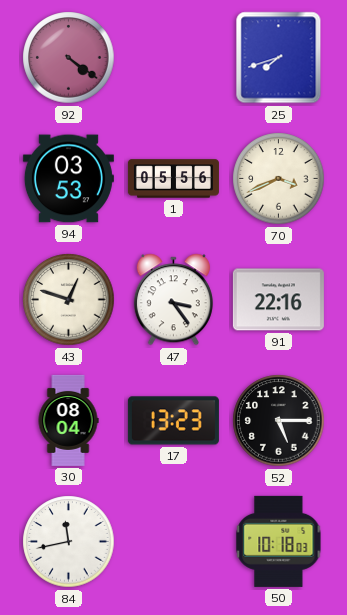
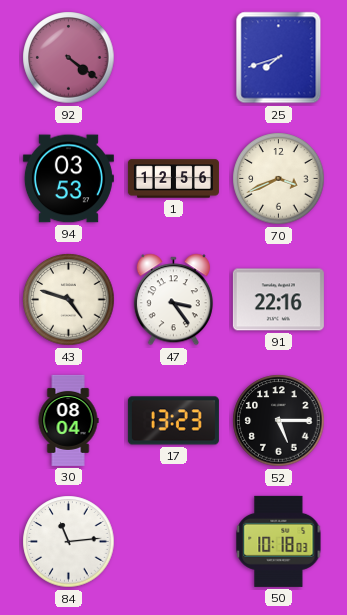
1: 05:56 -> 12:56
43: 12:48 -> 4:48
84: 11:43 -> 11:14
